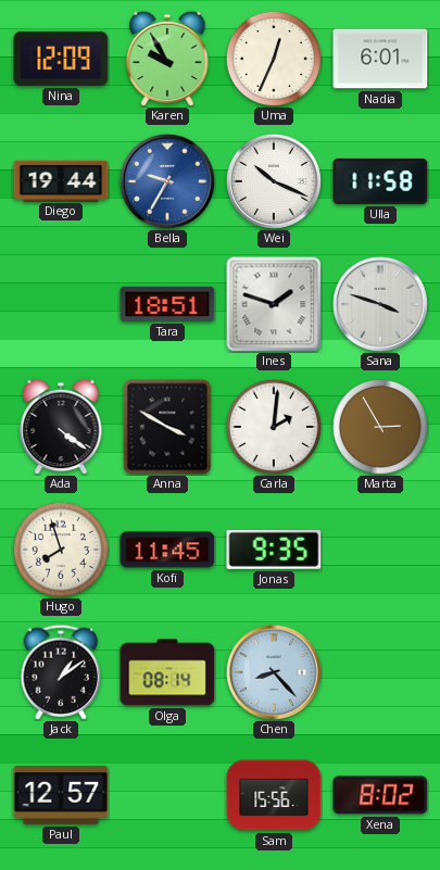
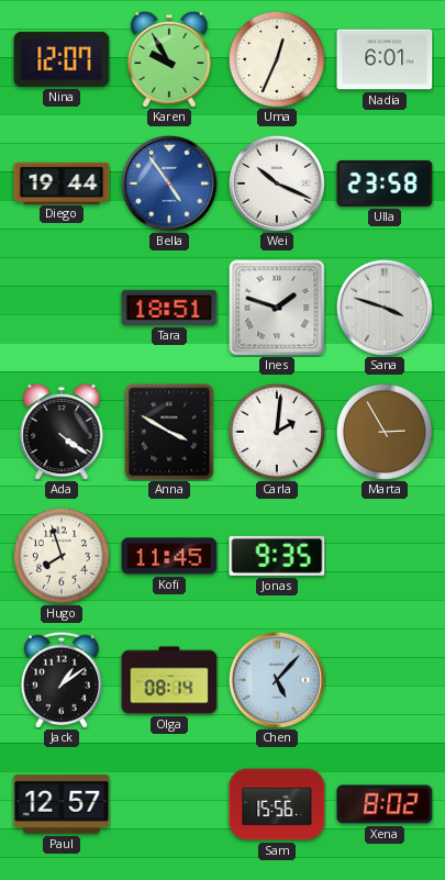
Nina: 12:09 -> 12:07
Bella: 9:35 -> 4:54
Ulla: 11:58 -> 23:58
Chen: 8:23 -> 5:07
